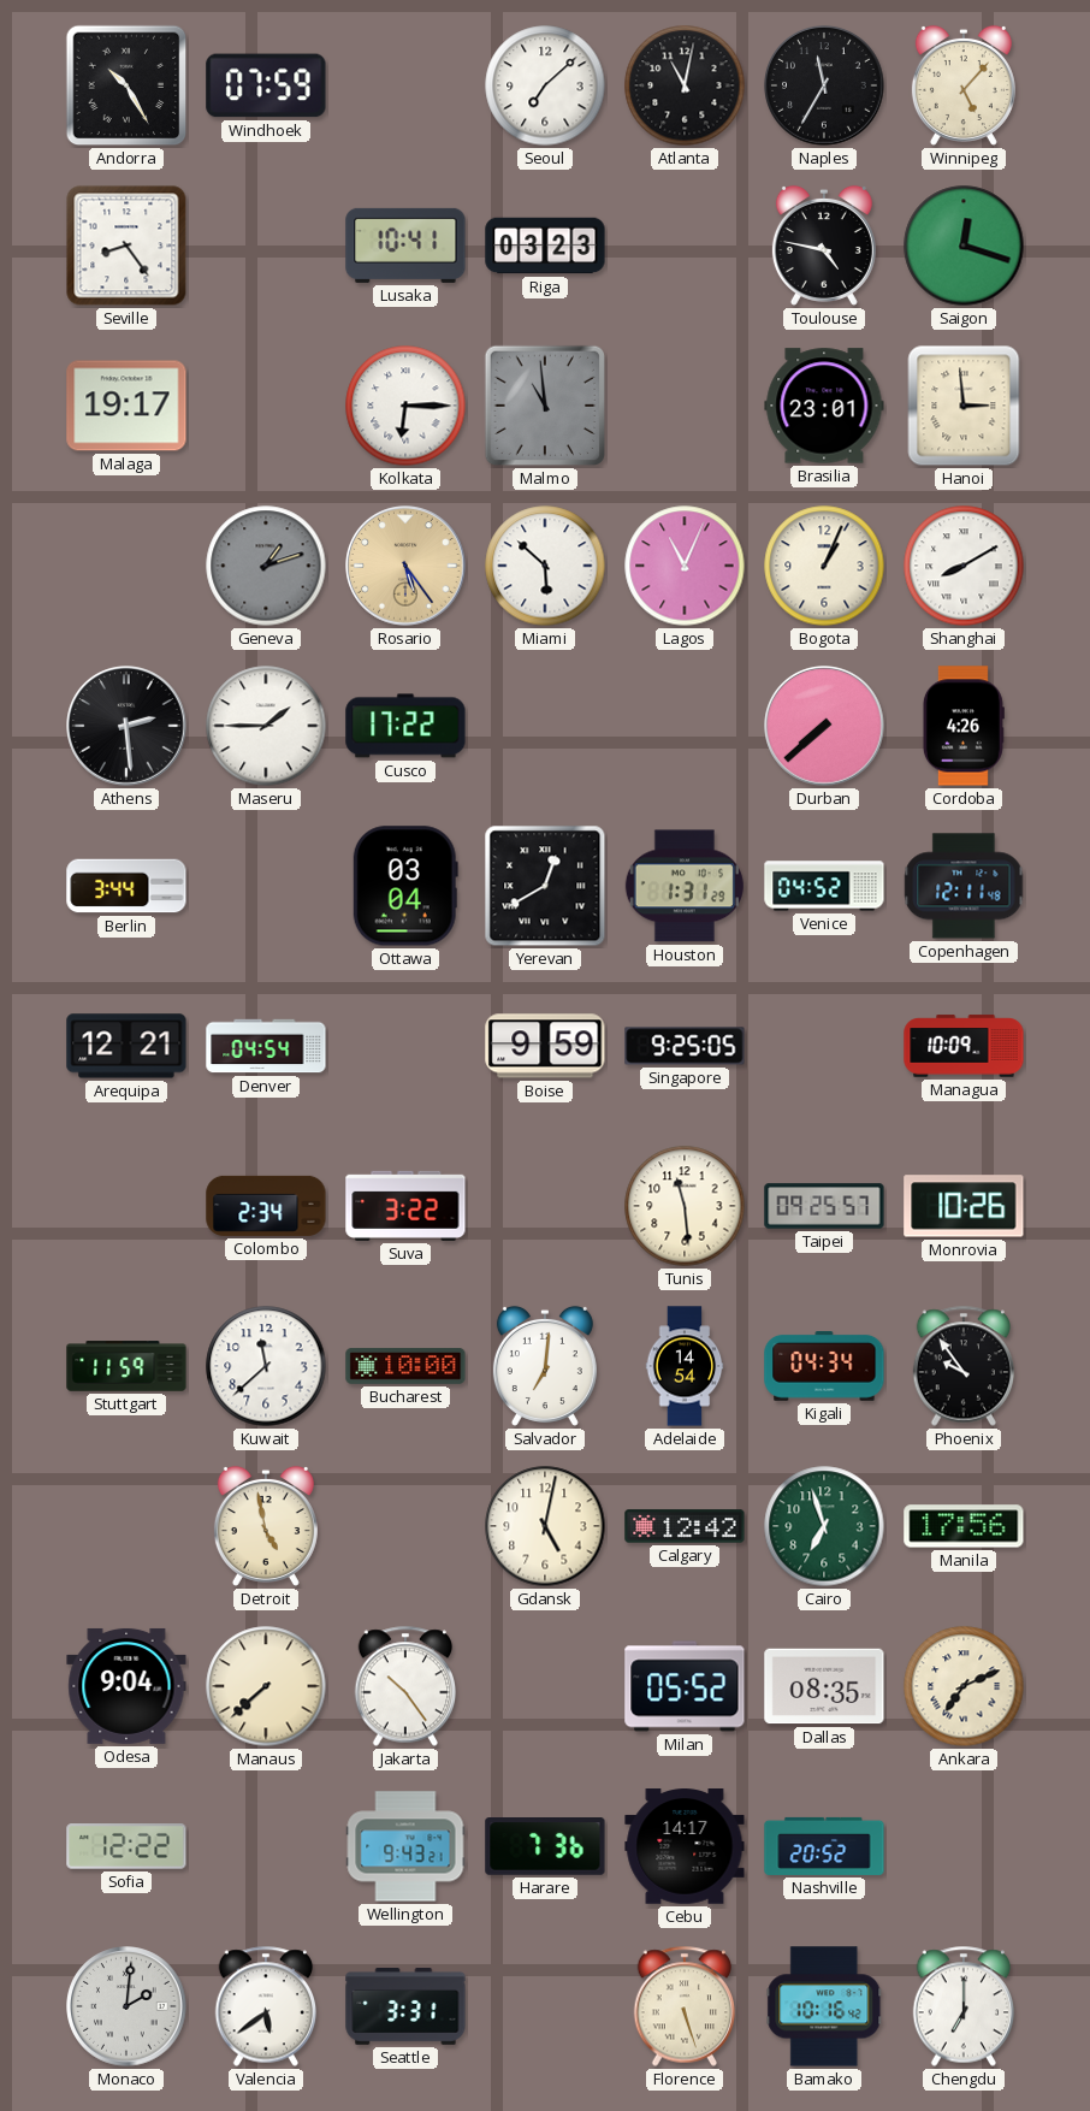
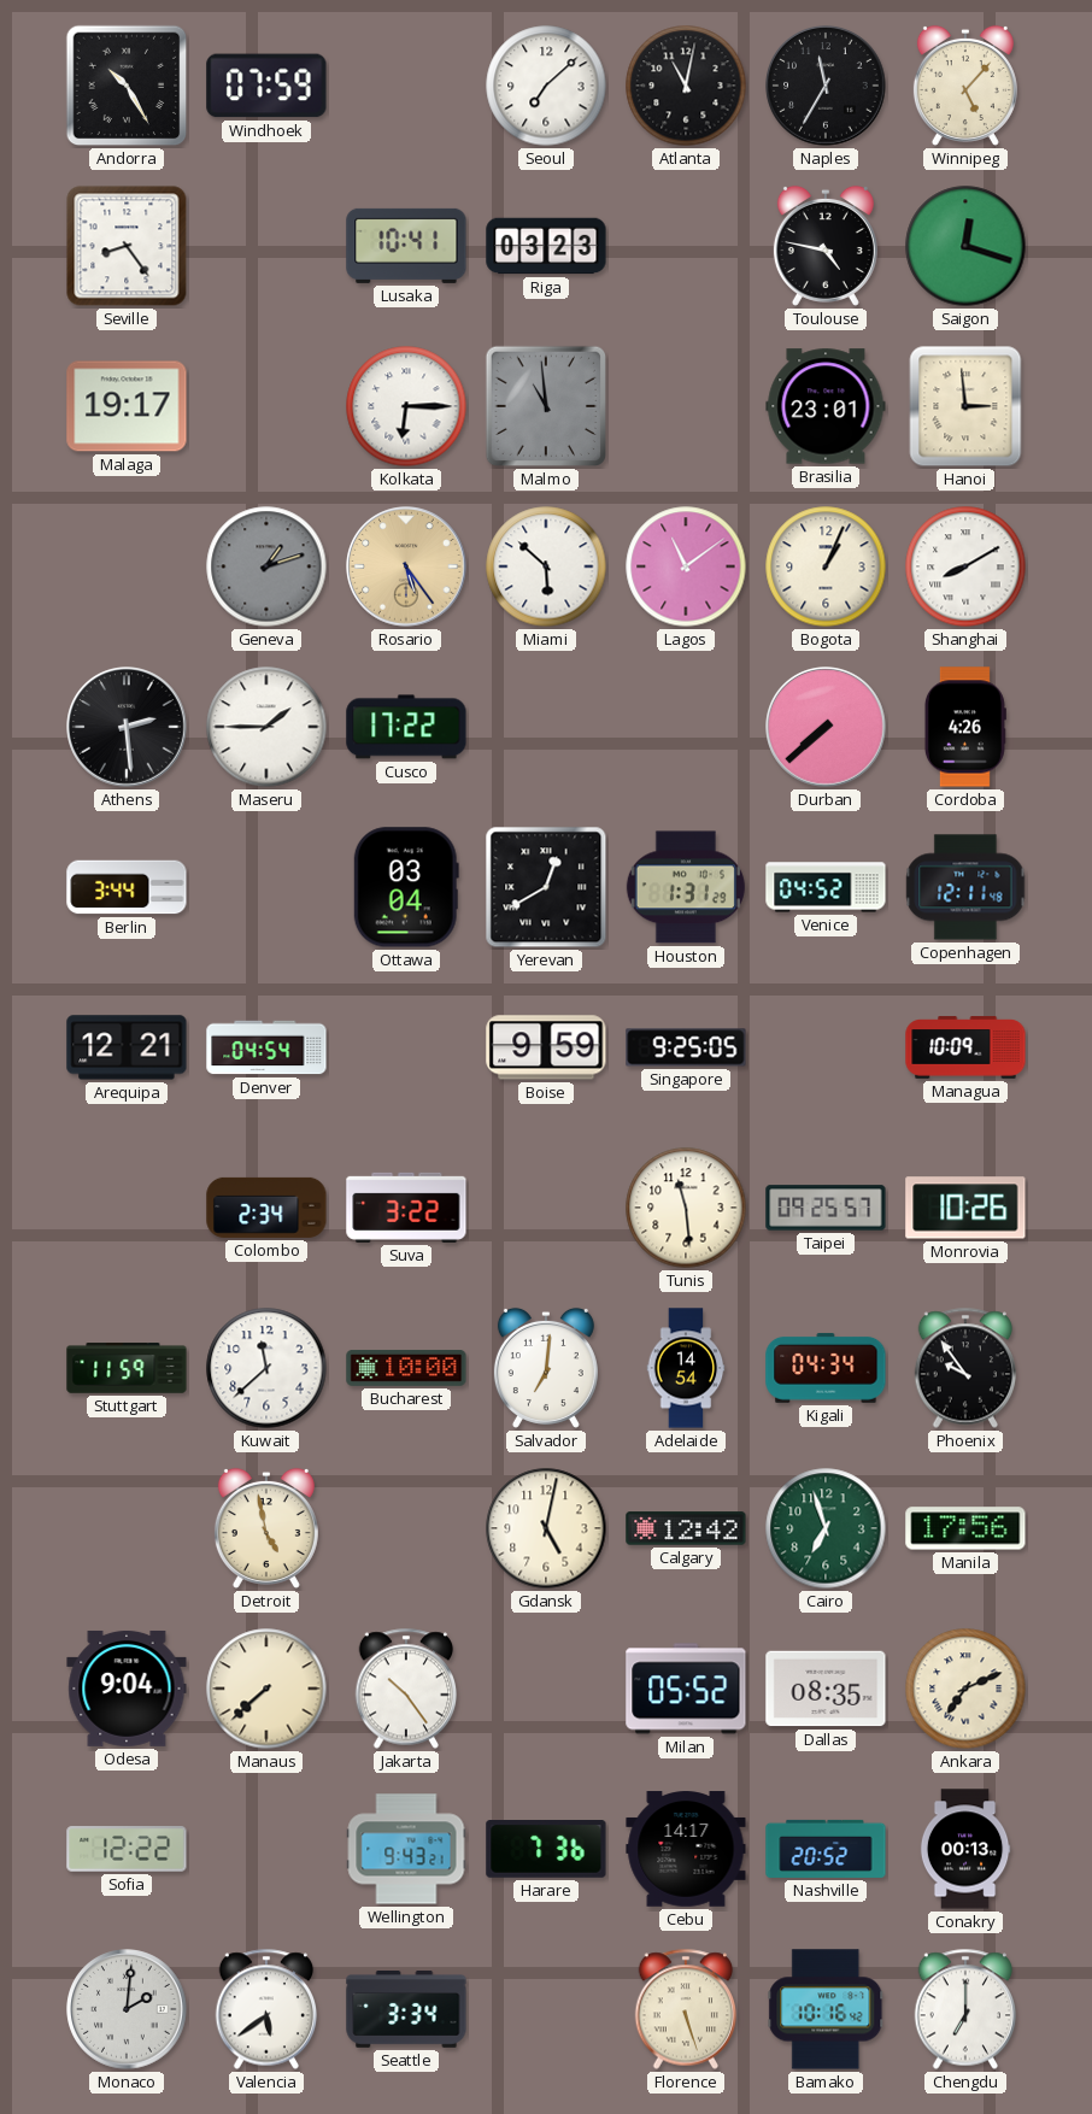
Lagos: 11:04 -> 11:09
Conakry: none -> 00:13
Seattle: 3:31 -> 3:34
